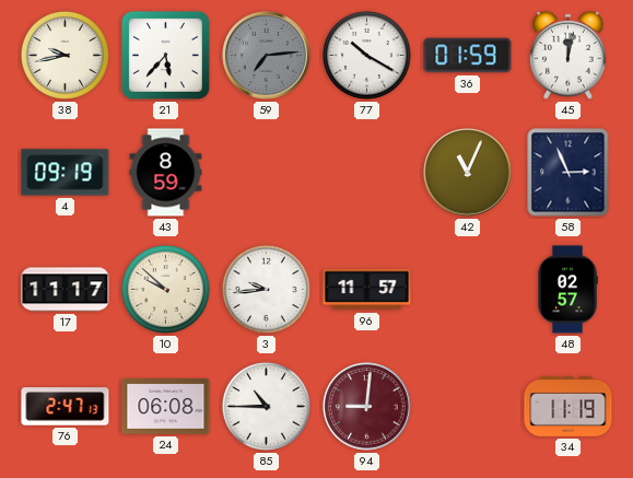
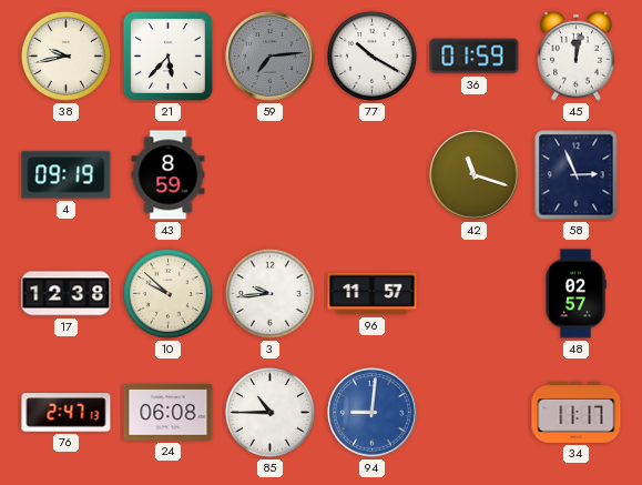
42: 11:04 -> 11:18
17: 11:17 -> 12:38
94 dial: burgundy -> blue
34: 11:19 -> 11:17
